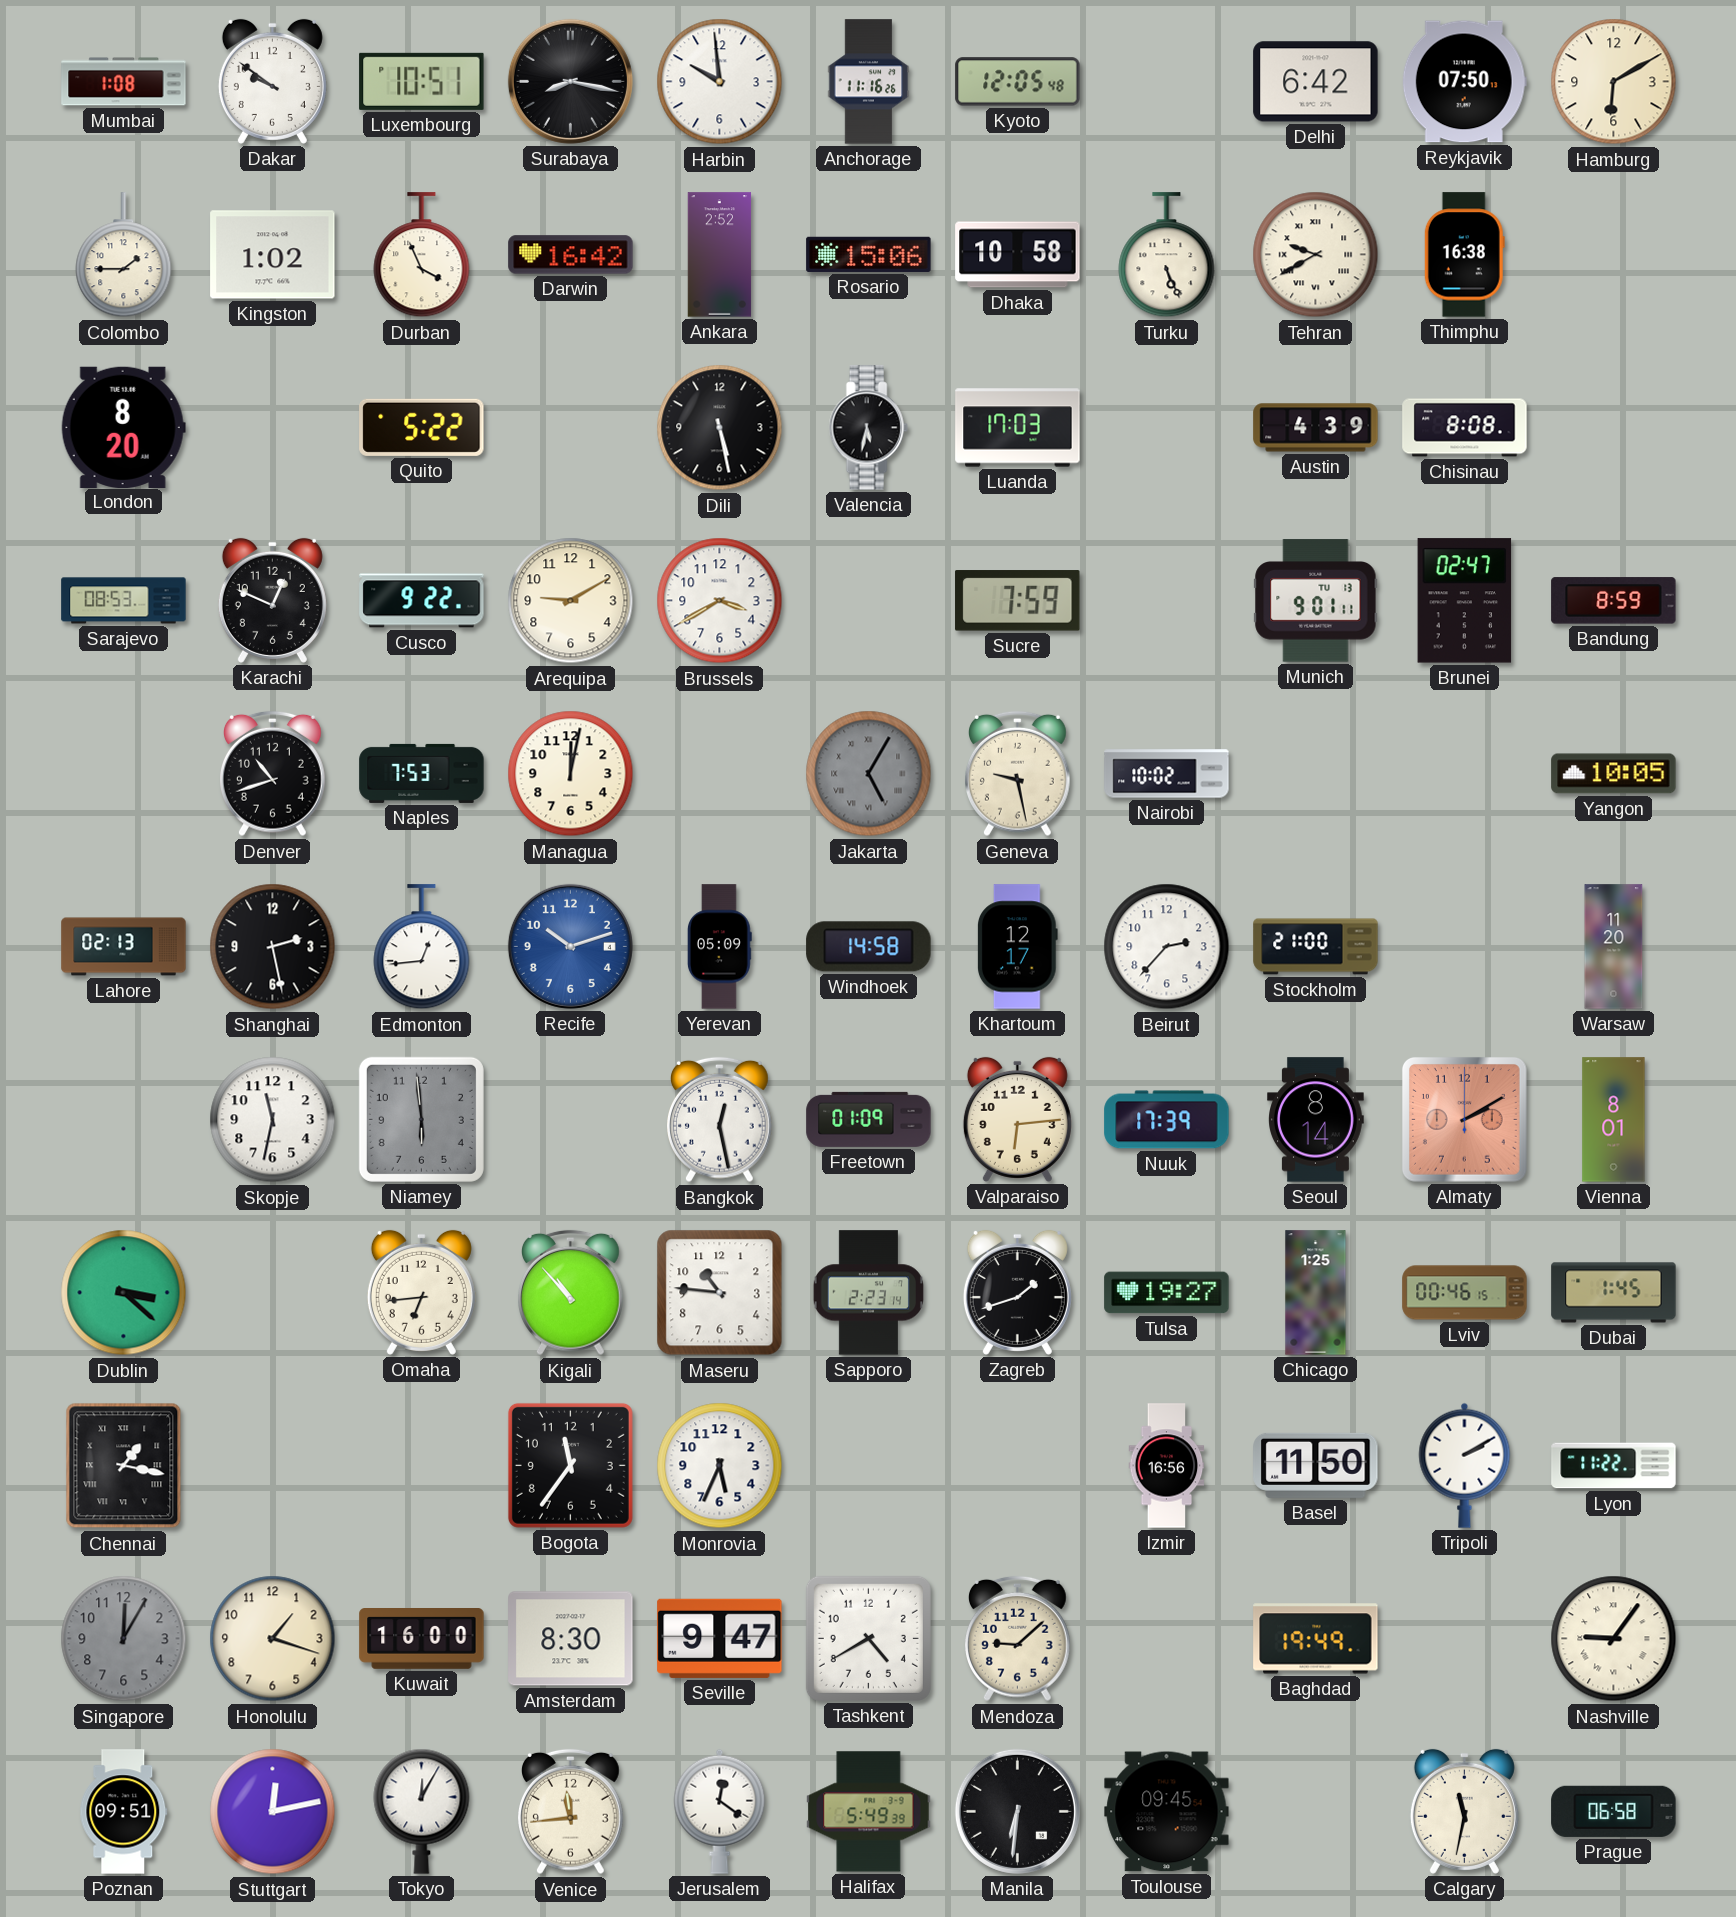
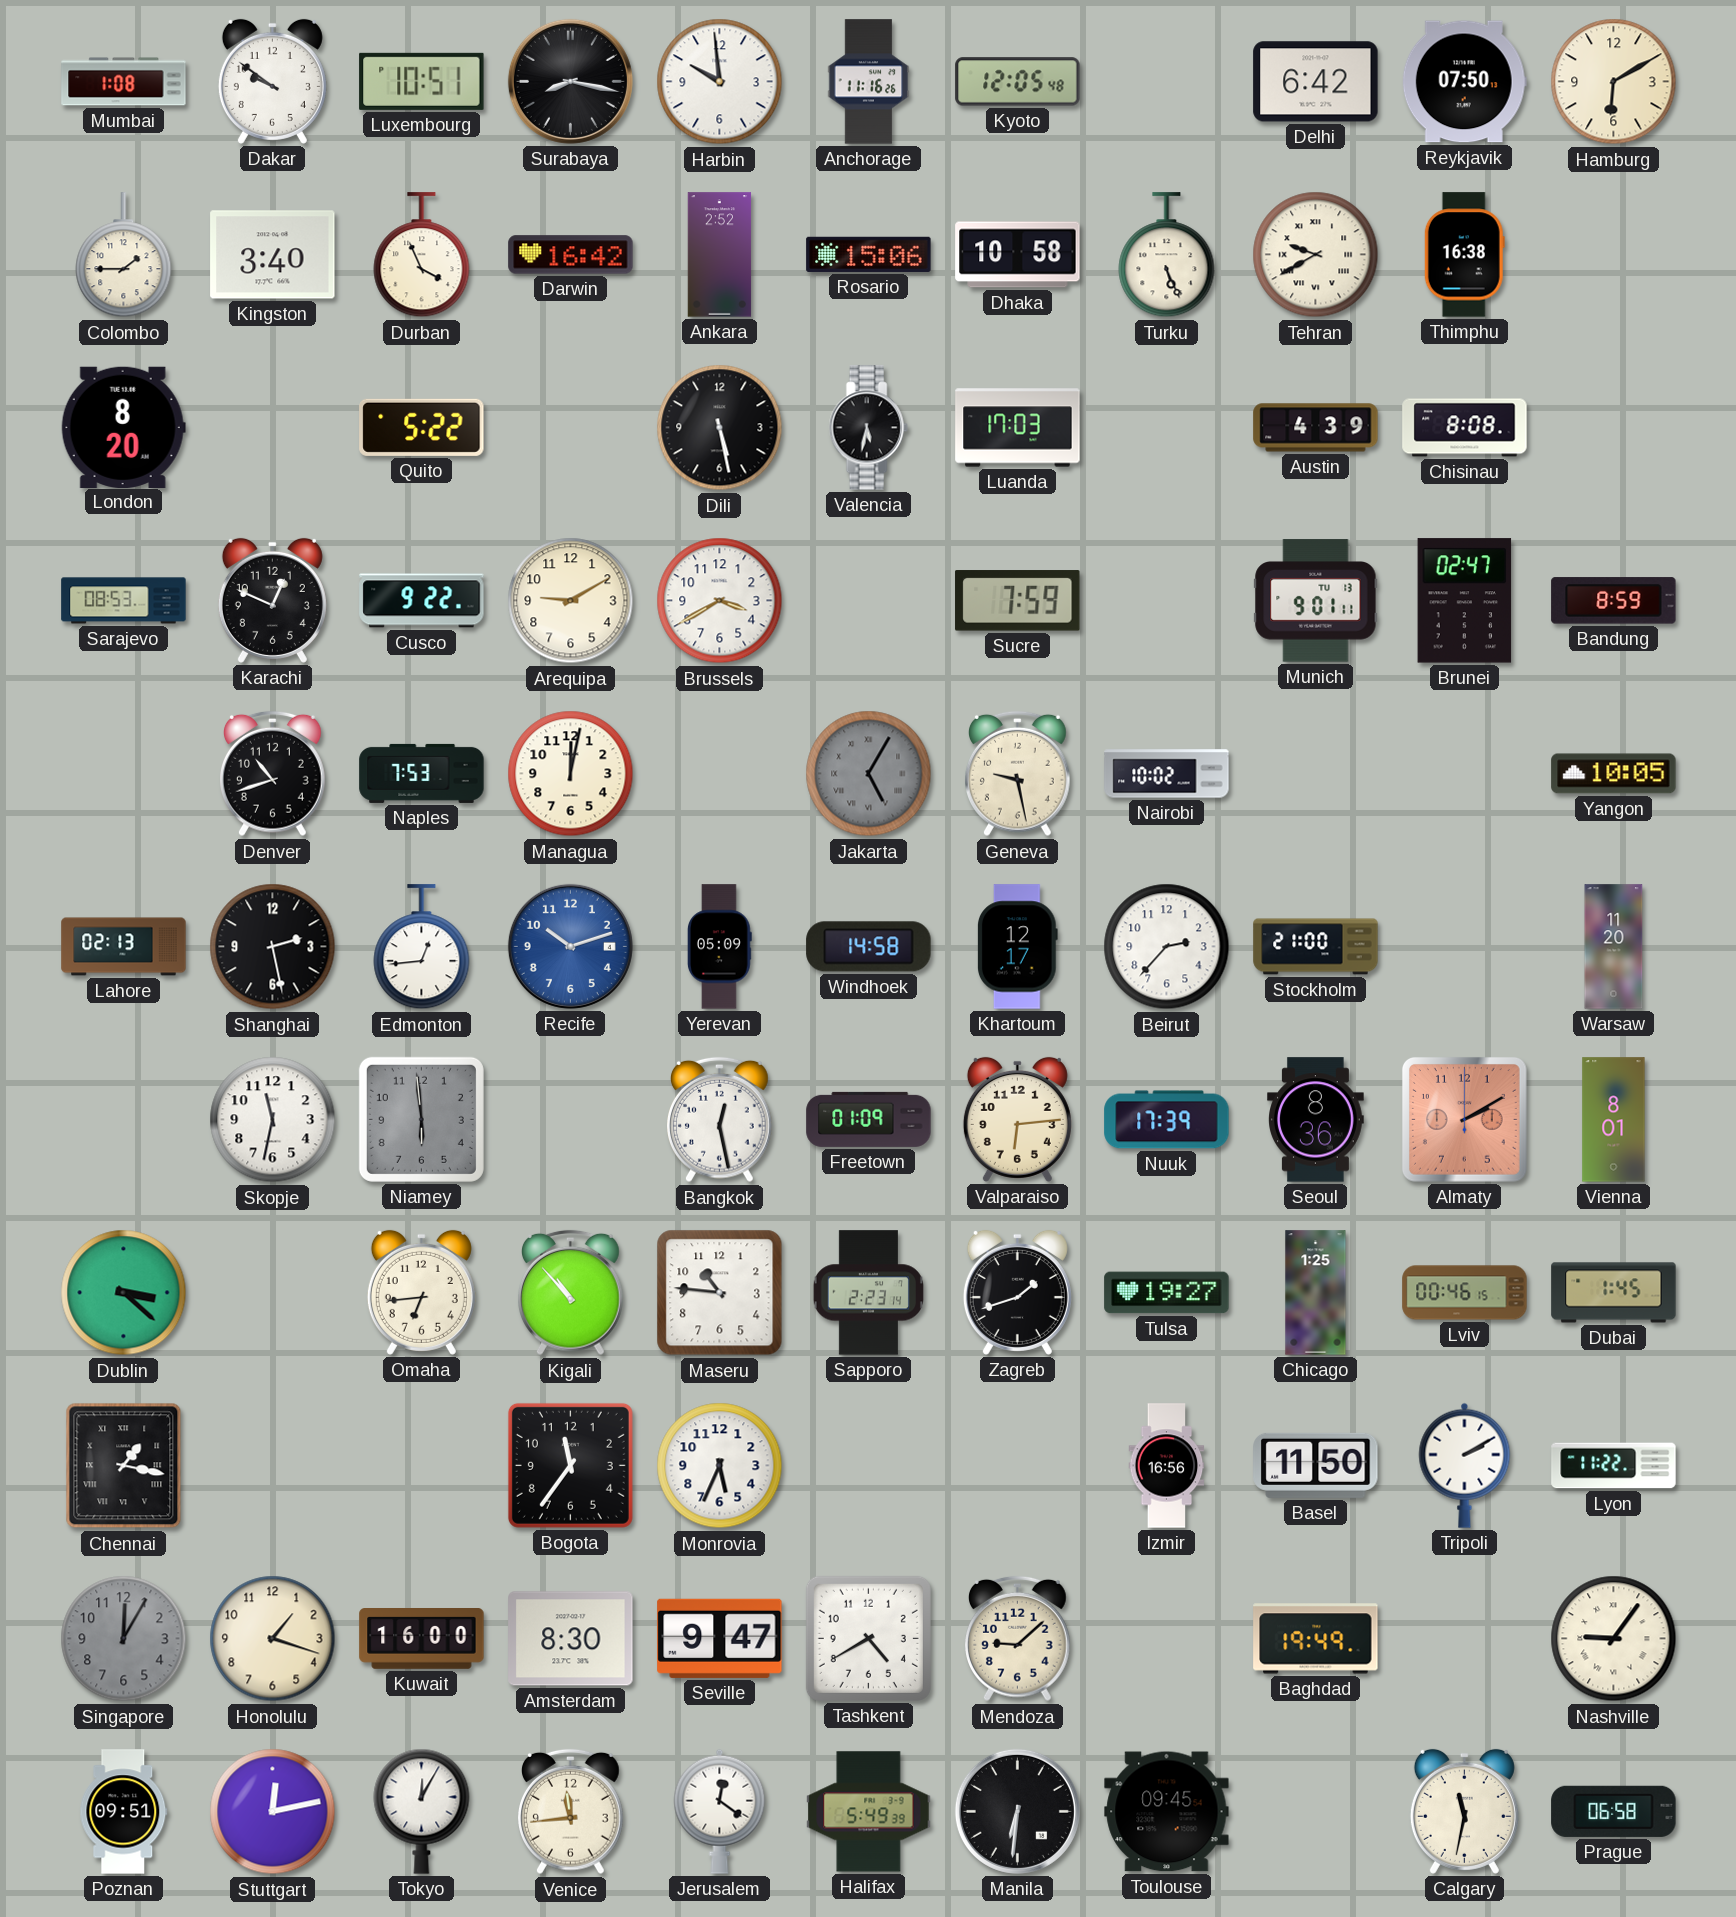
Kingston: 1:02 -> 3:40
Seoul: 8:14 -> 8:36
